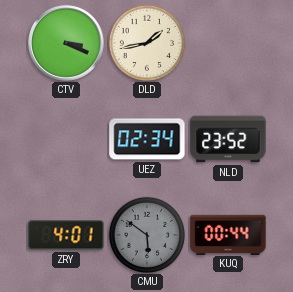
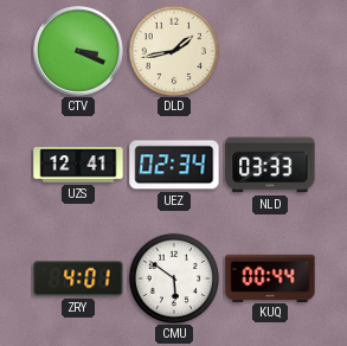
UZS: none -> 12:41
NLD: 23:52 -> 03:33
CMU dial: grey -> white
